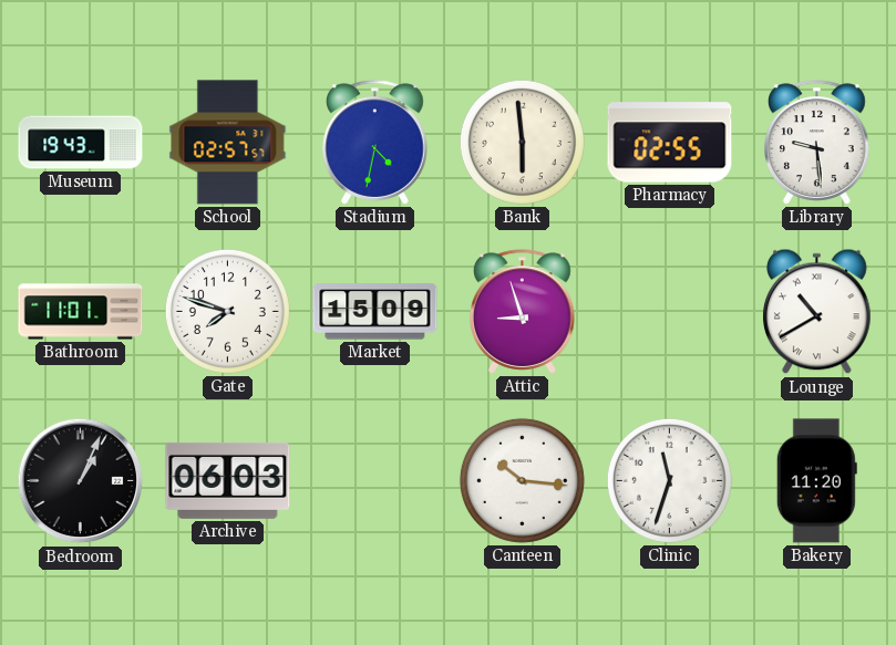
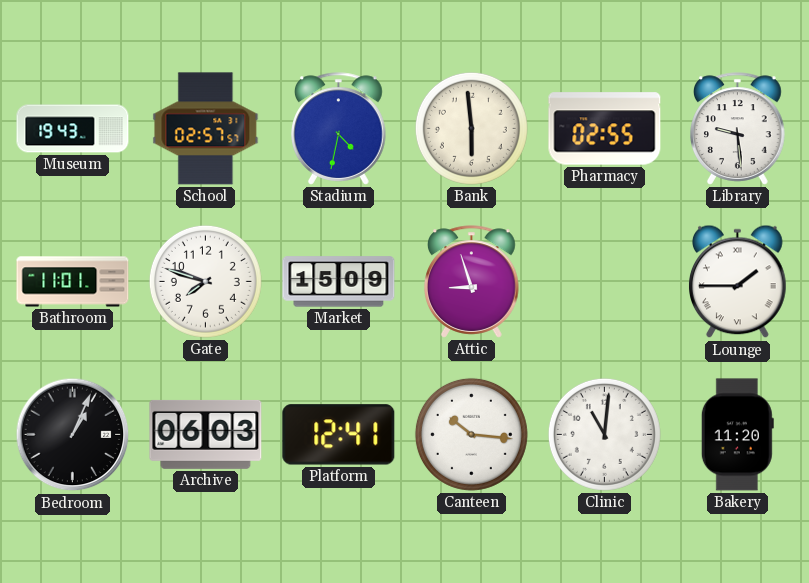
Lounge: 10:40 -> 1:45
Platform: none -> 12:41
Clinic: 11:33 -> 11:01
